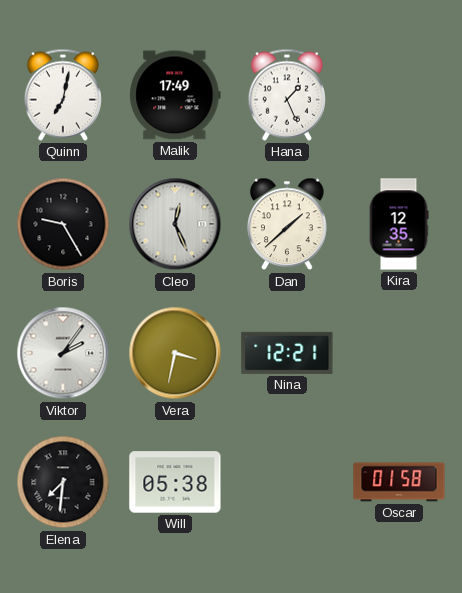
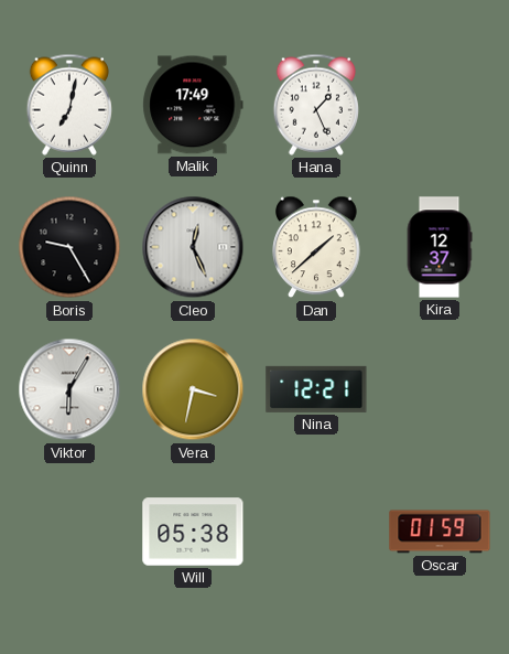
Kira: 12:35 -> 12:37
Viktor: 2:06 -> 6:05
Elena: 7:31 -> none
Oscar: 01:58 -> 01:59
